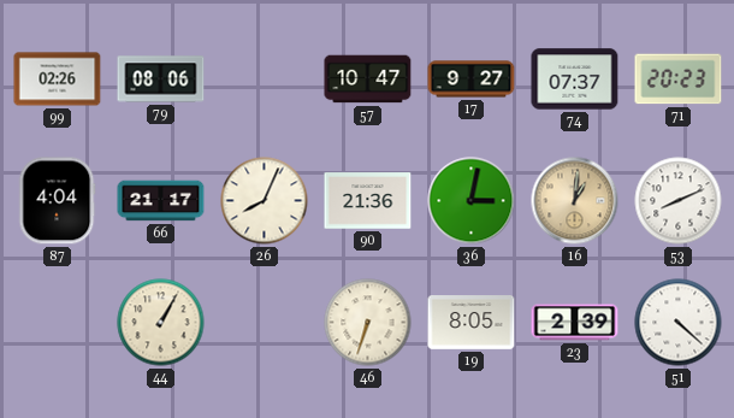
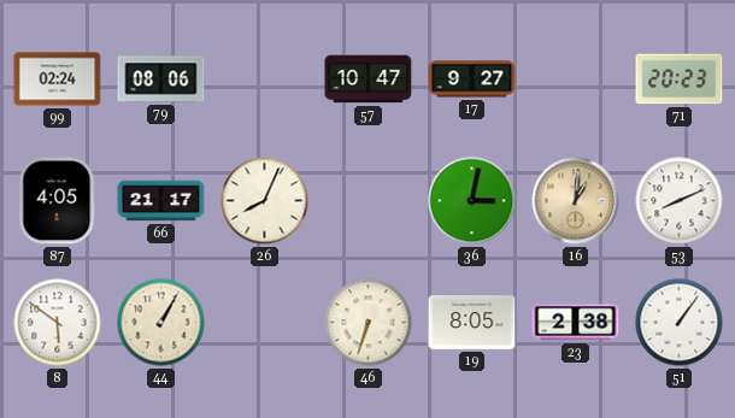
99: 02:26 -> 02:24
74: 07:37 -> none
87: 4:04 -> 4:05
90: 21:36 -> none
8: none -> 5:51
23: 2:39 -> 2:38
51: 4:22 -> 1:06
